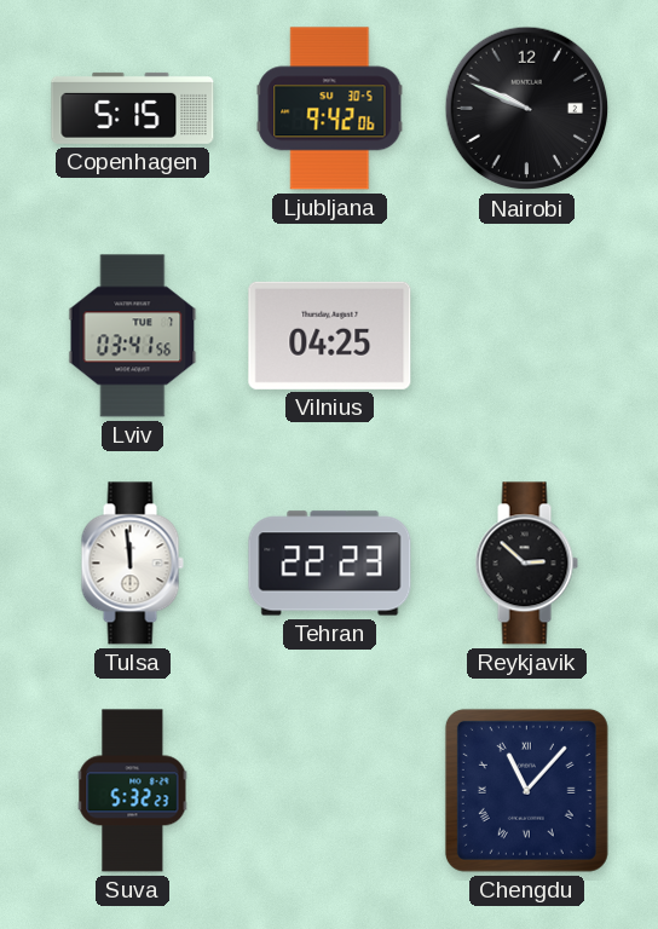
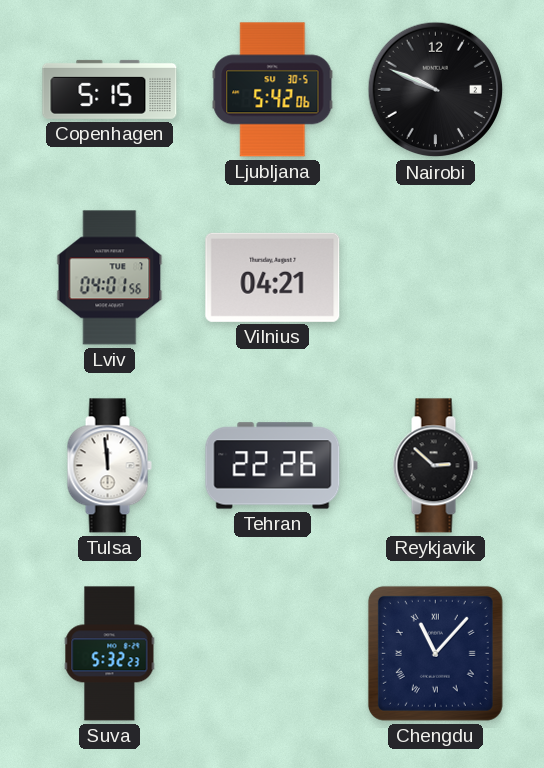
Ljubljana: 9:42 -> 5:42
Lviv: 03:41 -> 04:01
Vilnius: 04:25 -> 04:21
Tehran: 22:23 -> 22:26
